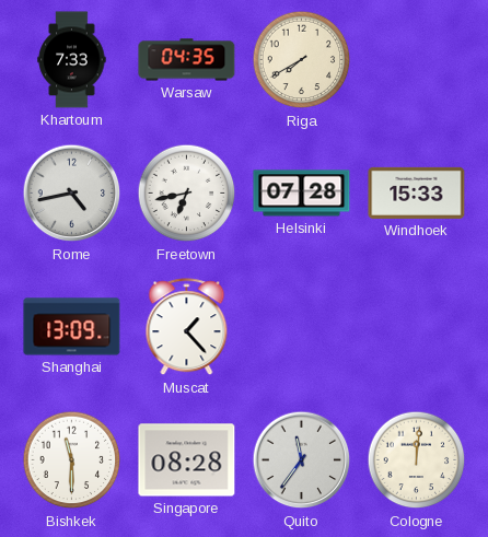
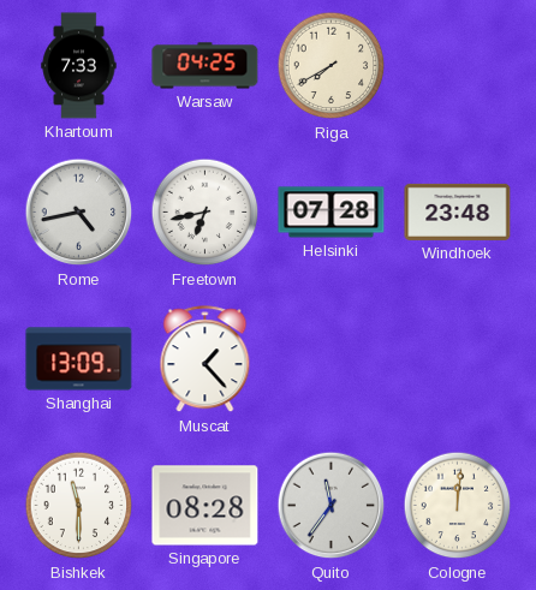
Warsaw: 04:35 -> 04:25
Windhoek: 15:33 -> 23:48
